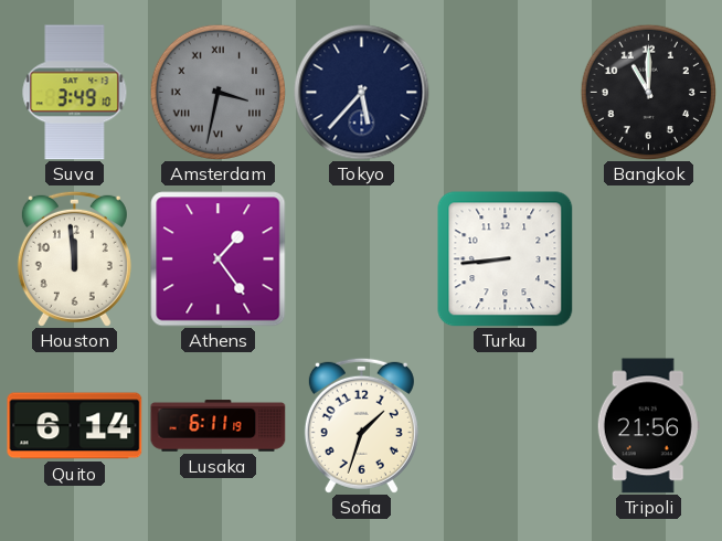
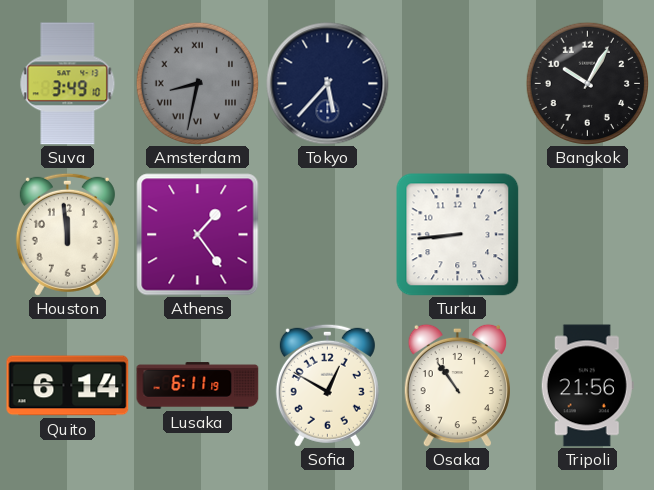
Amsterdam: 3:32 -> 8:32
Bangkok: 11:00 -> 10:05
Sofia: 1:33 -> 12:50
Osaka: none -> 10:54
